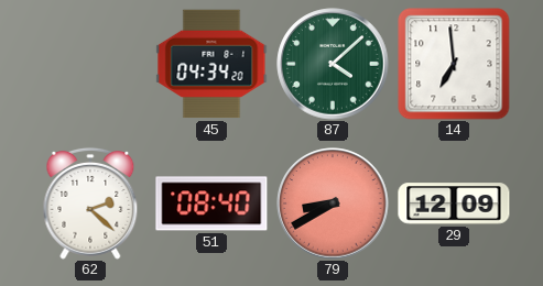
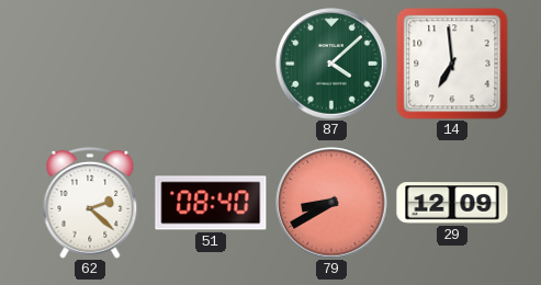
45: 04:34 -> none
